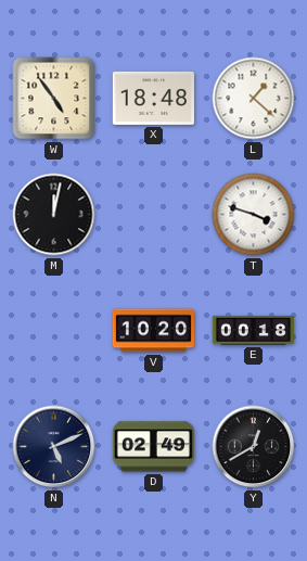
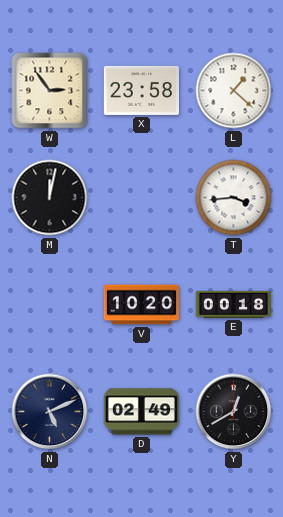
W: 4:54 -> 2:54
X: 18:48 -> 23:58
T: 3:48 -> 3:44
